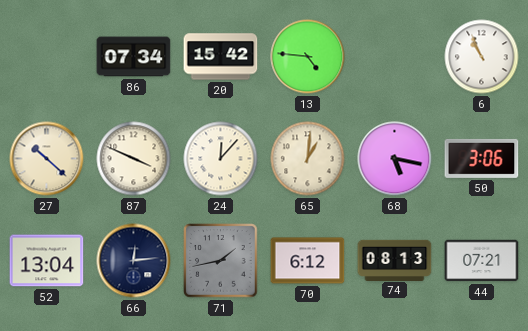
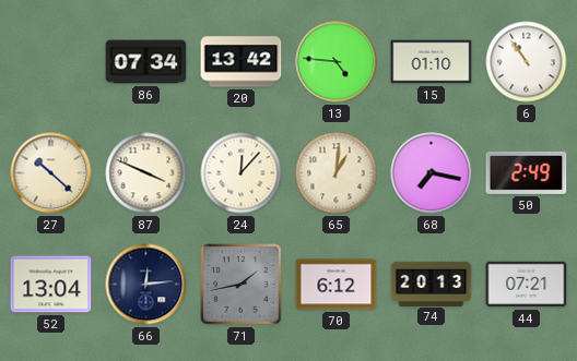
20: 15:42 -> 13:42
15: none -> 01:10
6: 10:56 -> 10:54
68: 5:17 -> 7:17
50: 3:06 -> 2:49
74: 08:13 -> 20:13
